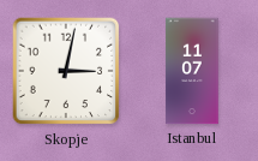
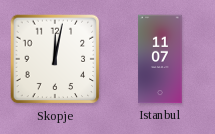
Skopje: 3:02 -> 12:02
